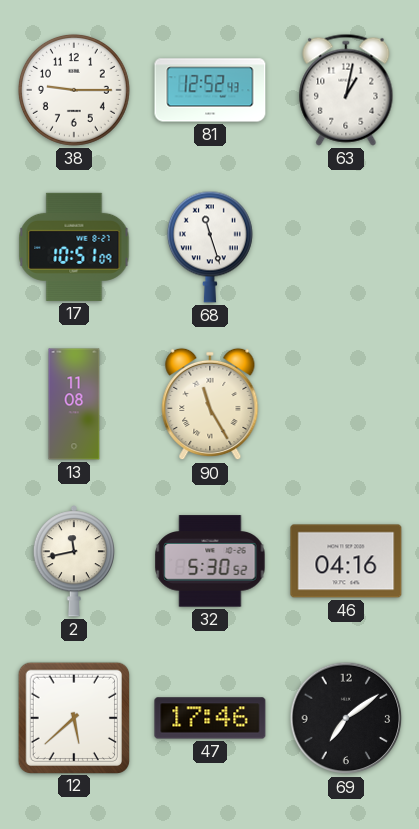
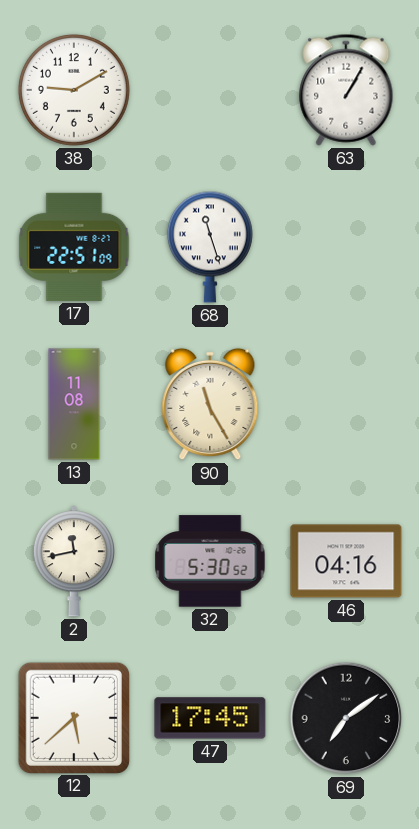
38: 9:15 -> 9:10
81: 12:52 -> none
63: 1:02 -> 1:05
17: 10:51 -> 22:51
47: 17:46 -> 17:45
